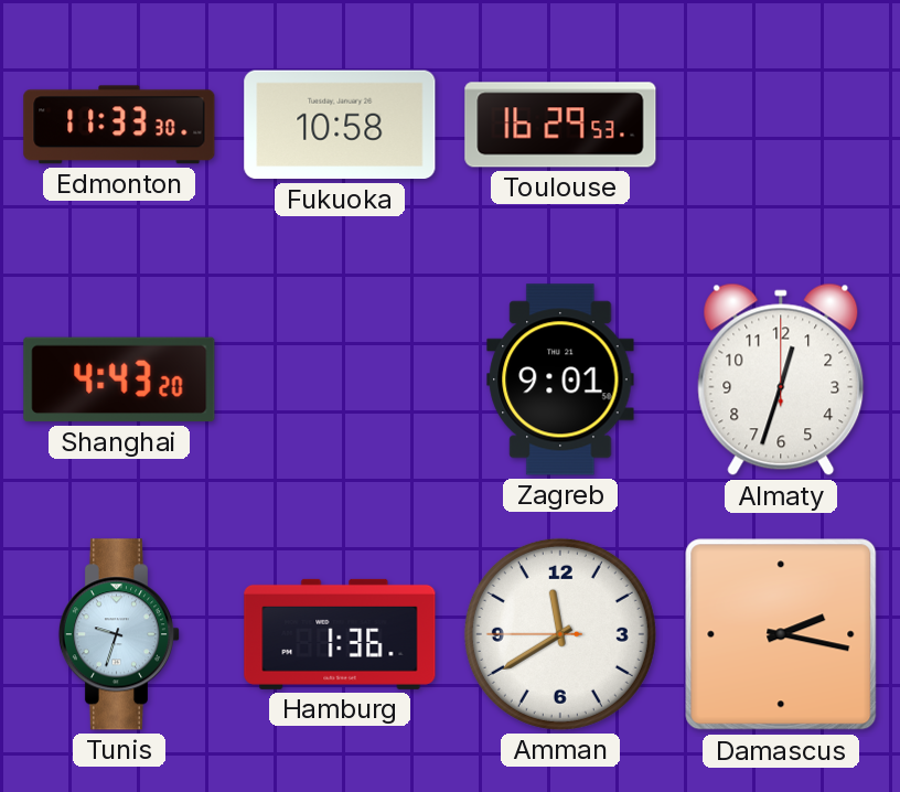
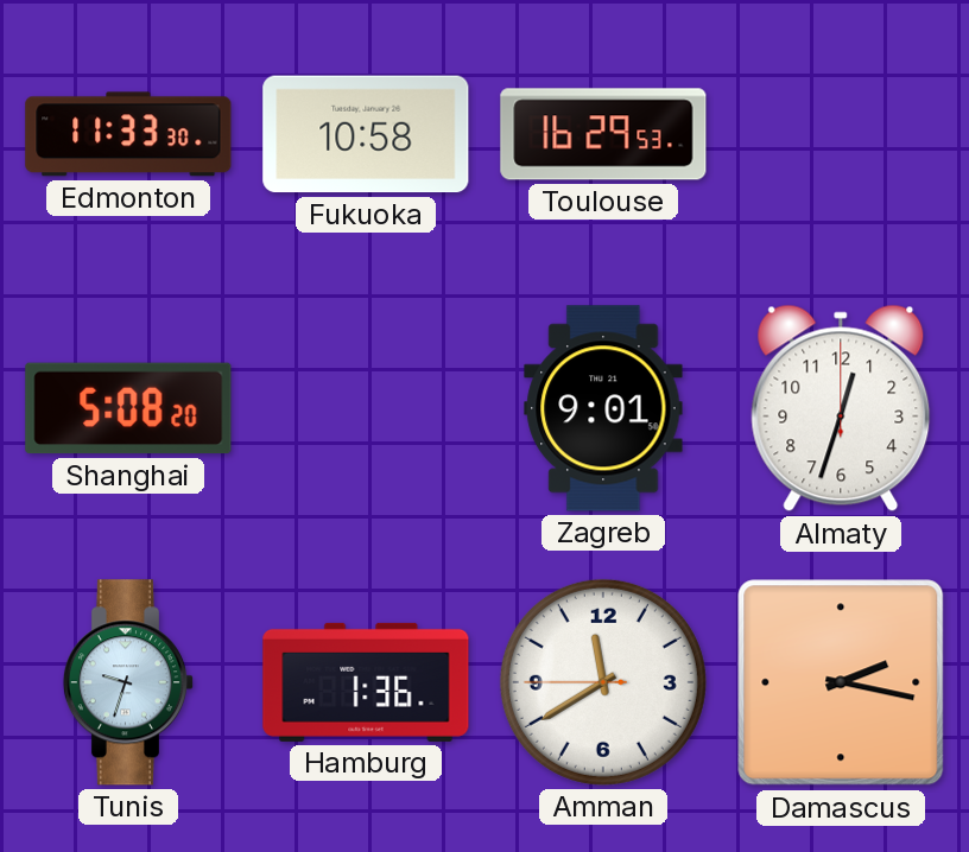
Shanghai: 4:43 -> 5:08
